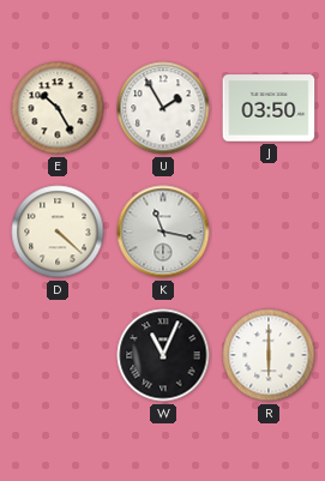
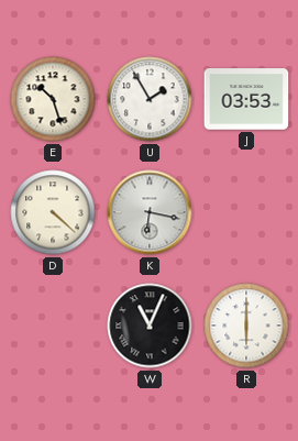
E: 10:25 -> 10:27
J: 03:50 -> 03:53
K: 11:17 -> 6:17
